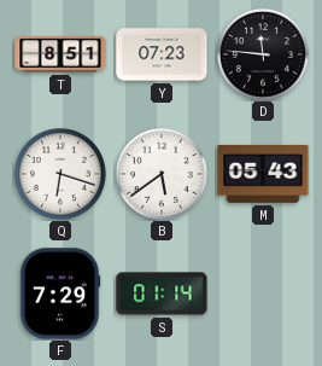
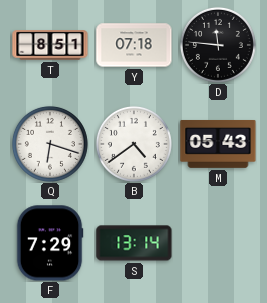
Y: 07:23 -> 07:18
B: 5:39 -> 4:39
S: 01:14 -> 13:14
